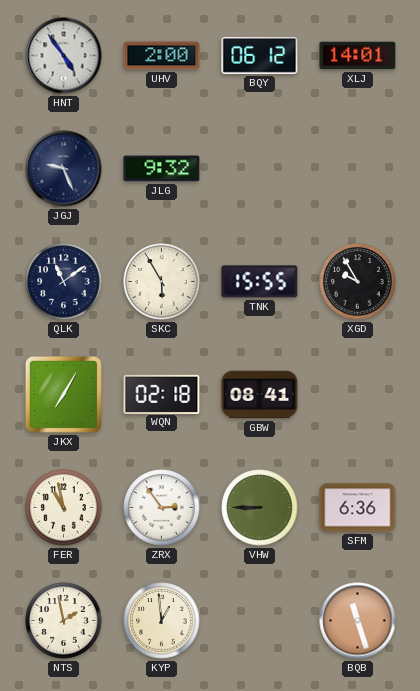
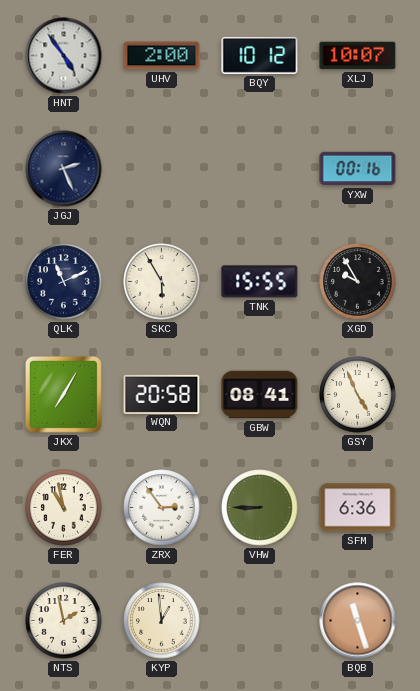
BQY: 06:12 -> 10:12
XLJ: 14:01 -> 10:07
JGJ: 9:26 -> 2:26
JLG: 9:32 -> none
YXW: none -> 00:16
QLK: 11:09 -> 11:11
WQN: 02:18 -> 20:58
GSY: none -> 4:56
